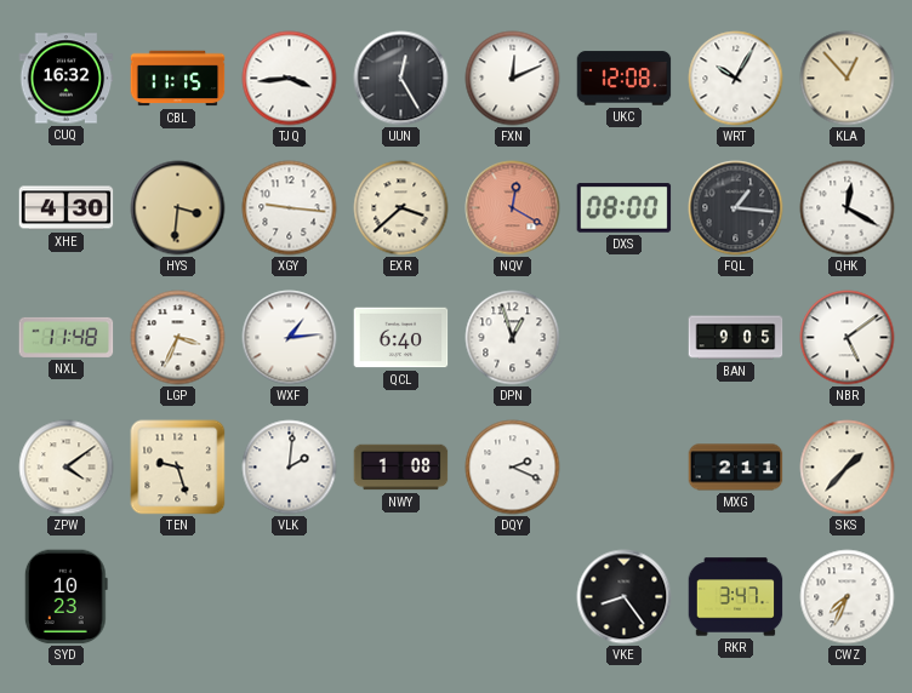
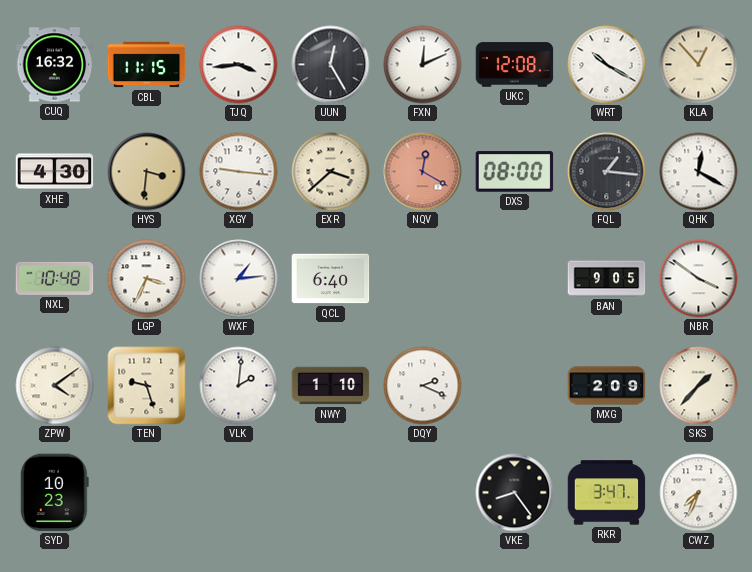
WRT: 10:05 -> 10:20
NXL: 11:48 -> 10:48
DPN: 12:57 -> none
NBR: 5:09 -> 3:51
NWY: 1:08 -> 1:10
MXG: 2:11 -> 2:09
